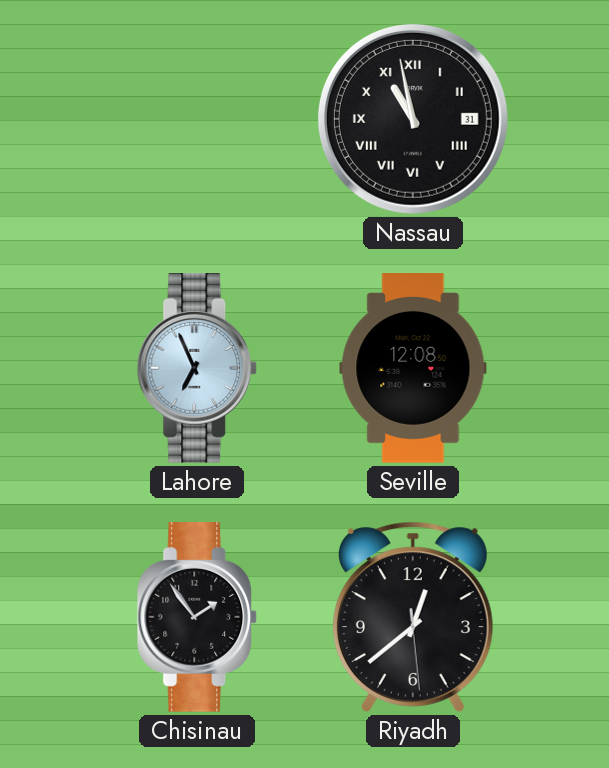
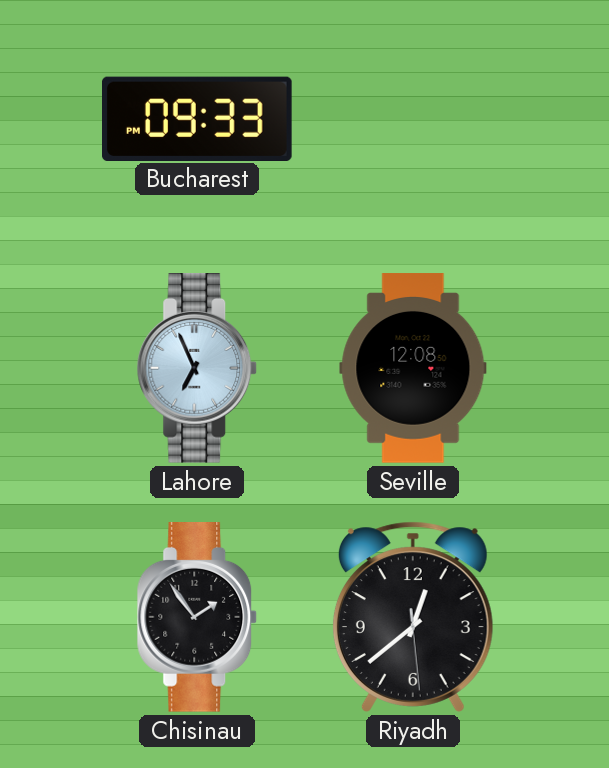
Bucharest: none -> 09:33
Nassau: 10:58 -> none
